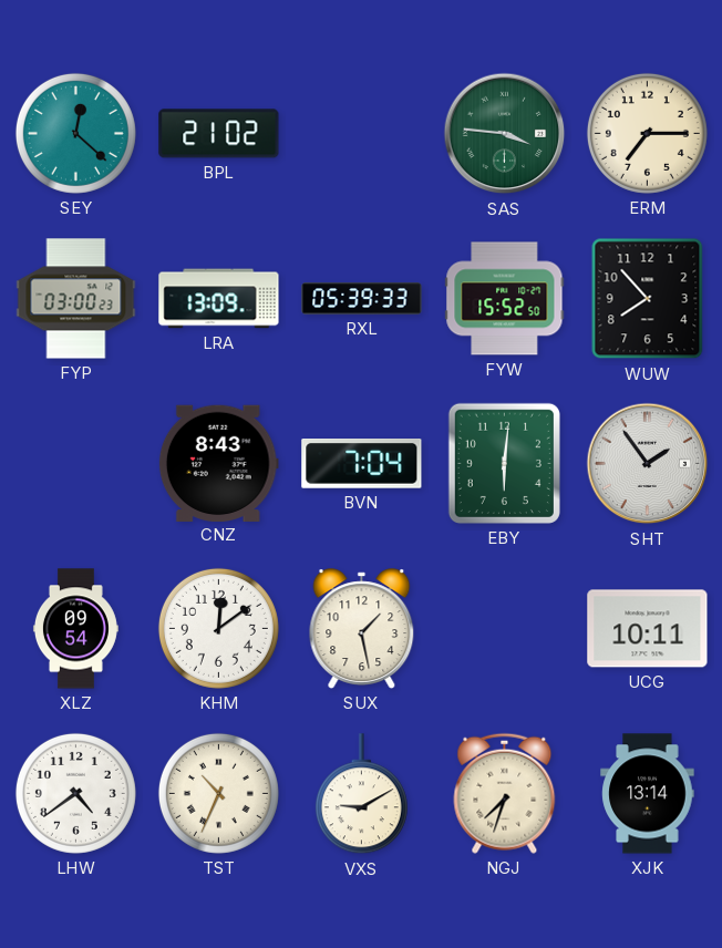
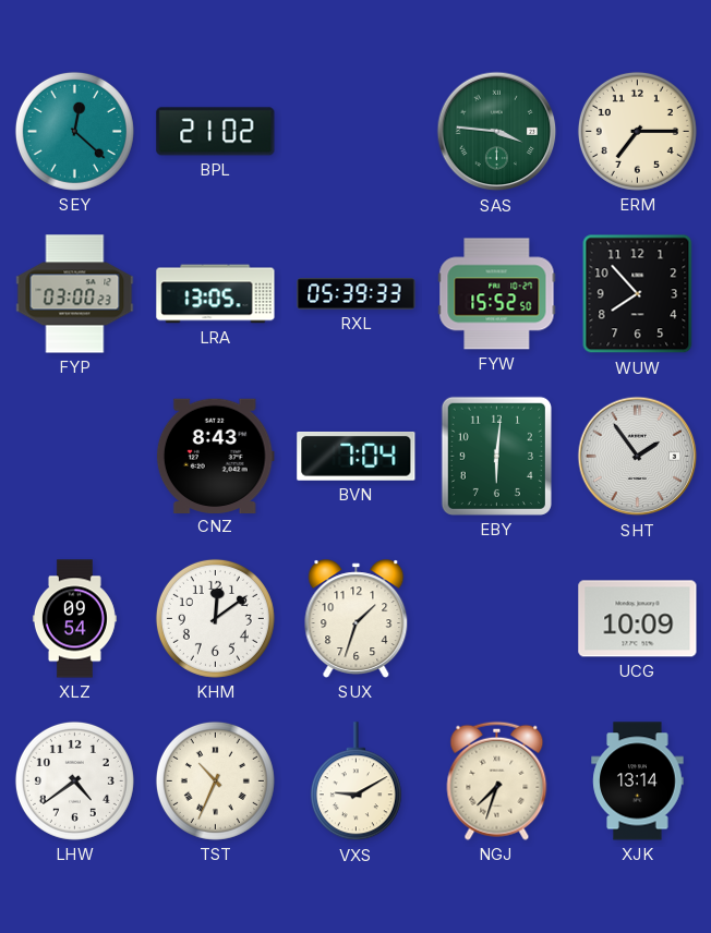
LRA: 13:09 -> 13:05
SUX: 1:28 -> 1:33
UCG: 10:11 -> 10:09
